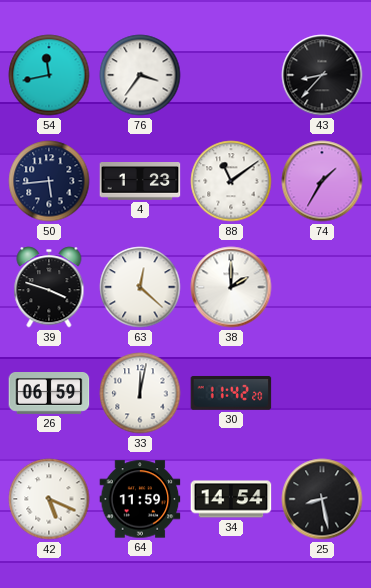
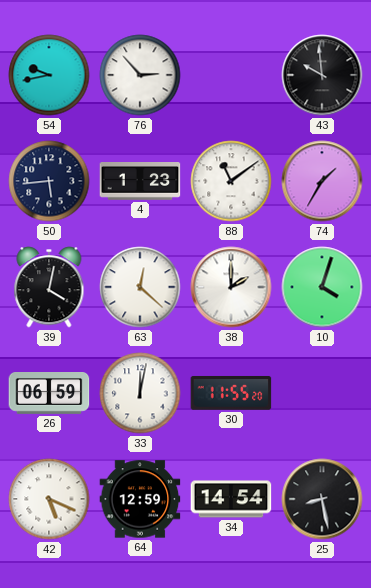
54: 11:43 -> 9:43
76: 3:36 -> 2:53
43: 8:37 -> 9:59
39: 3:48 -> 4:02
10: none -> 4:03
30: 11:42 -> 11:55
64: 11:59 -> 12:59
